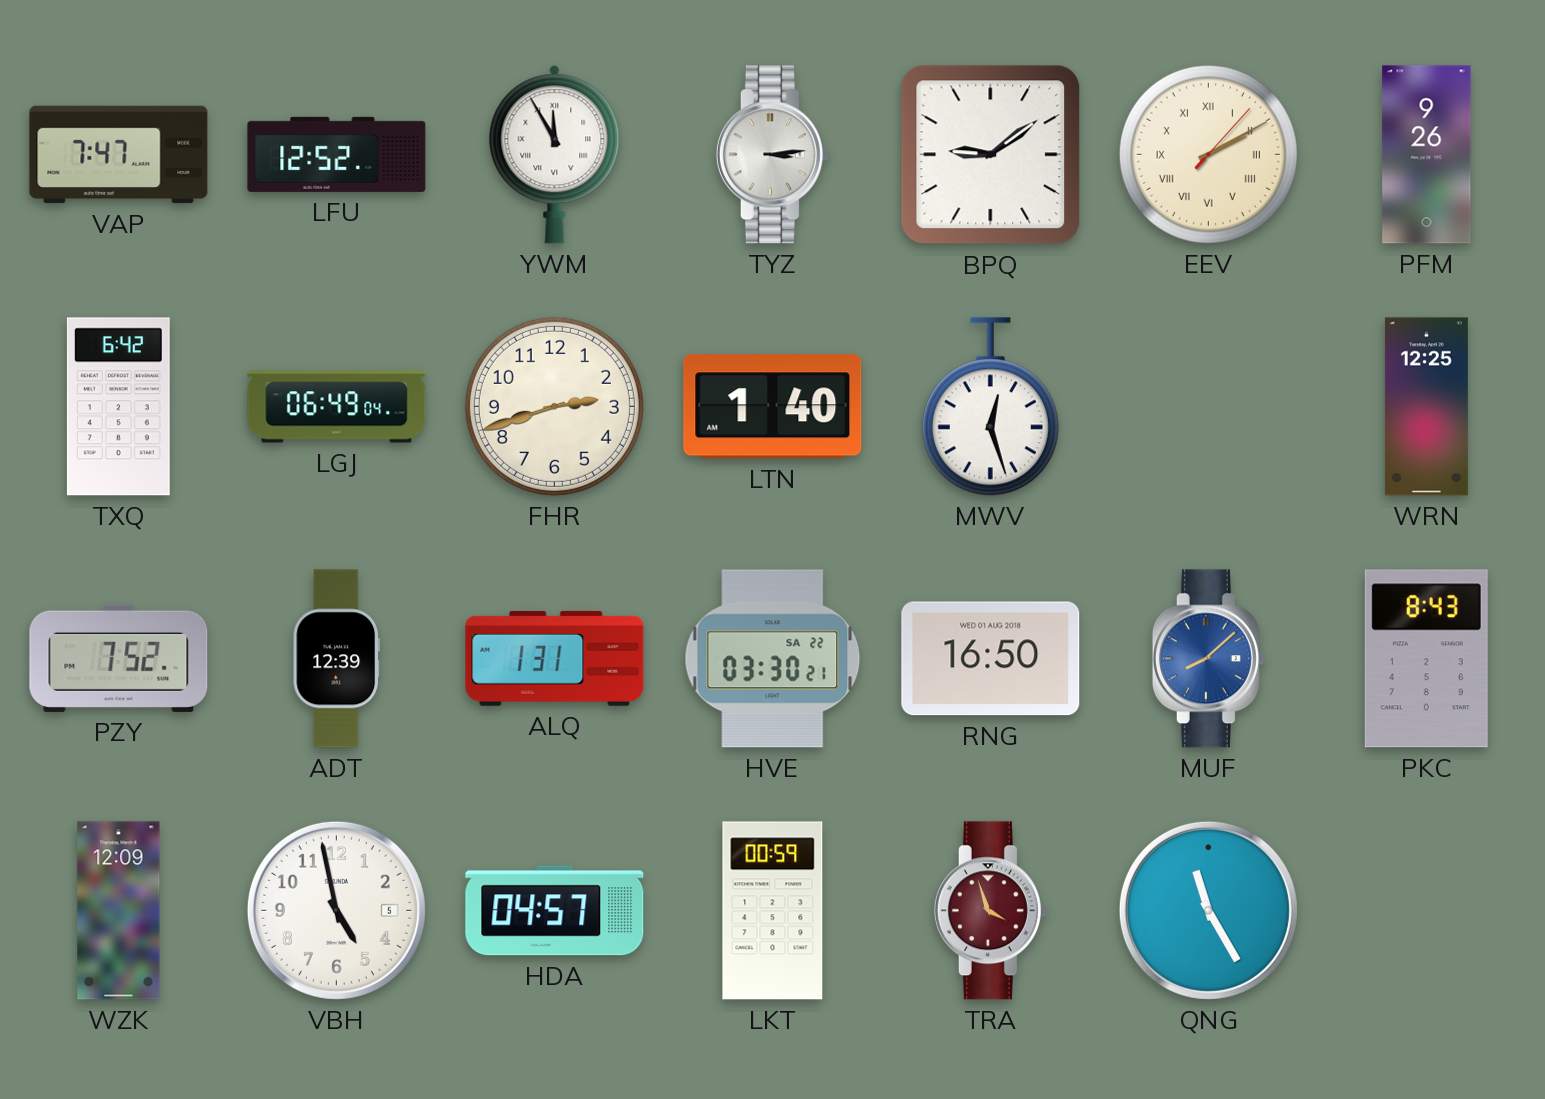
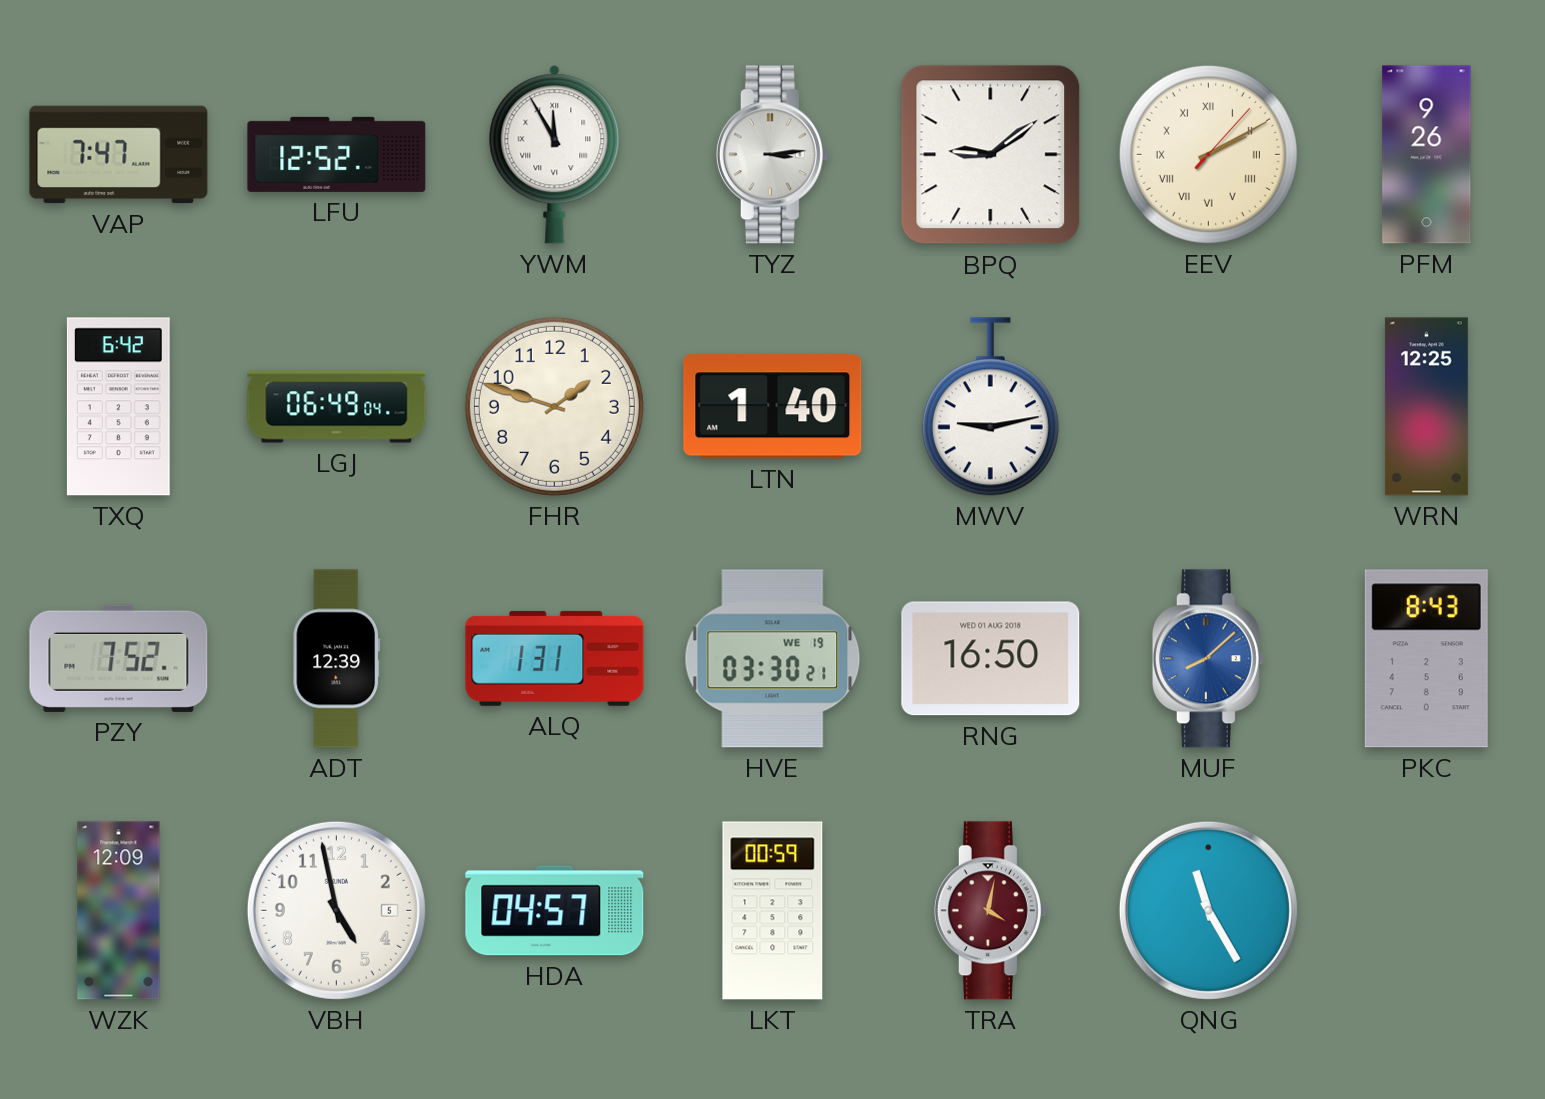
FHR: 2:42 -> 1:48
MWV: 12:27 -> 9:13
HVE date: SA 22 -> WE 19
TRA: 3:57 -> 4:02
